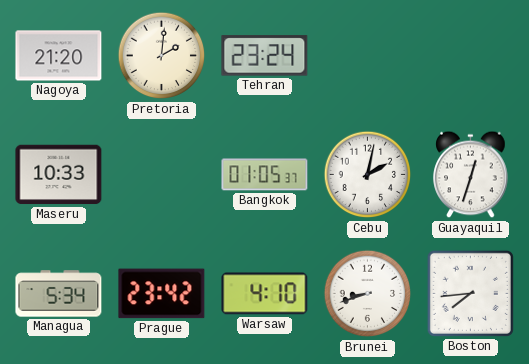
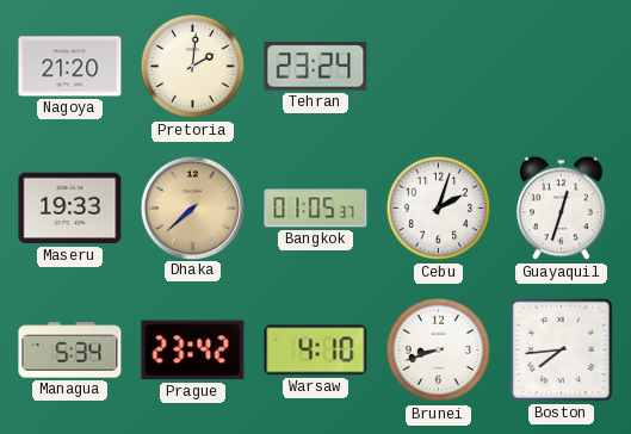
Maseru: 10:33 -> 19:33
Dhaka: none -> 7:38
Cebu: 2:02 -> 2:03
